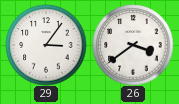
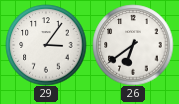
26: 3:39 -> 6:39
